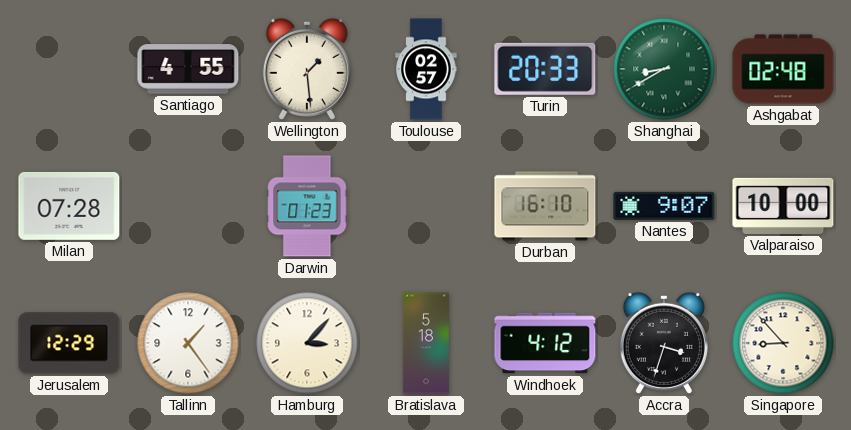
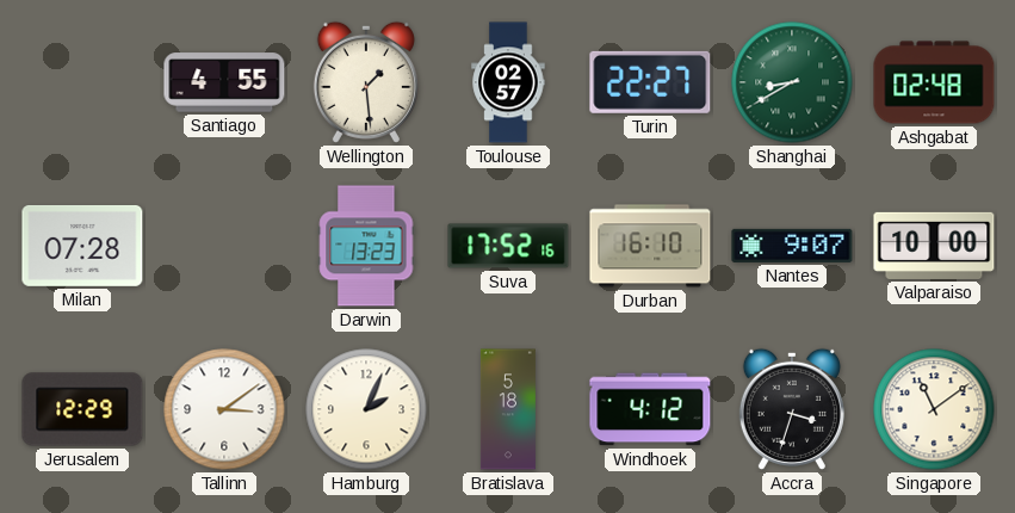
Turin: 20:33 -> 22:27
Darwin: 01:23 -> 13:23
Suva: none -> 17:52
Tallinn: 1:24 -> 3:09
Hamburg: 3:07 -> 2:04
Singapore: 8:53 -> 11:09
